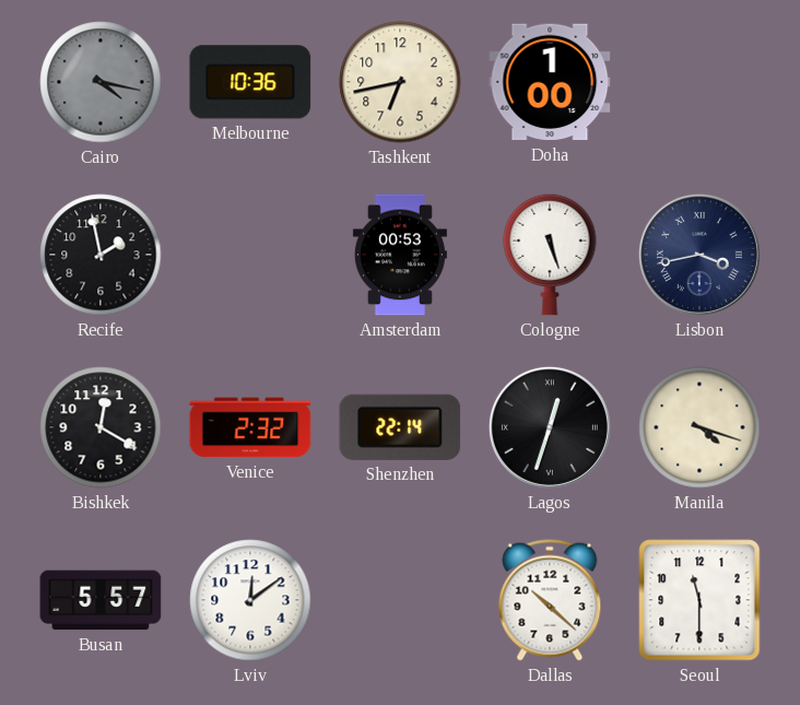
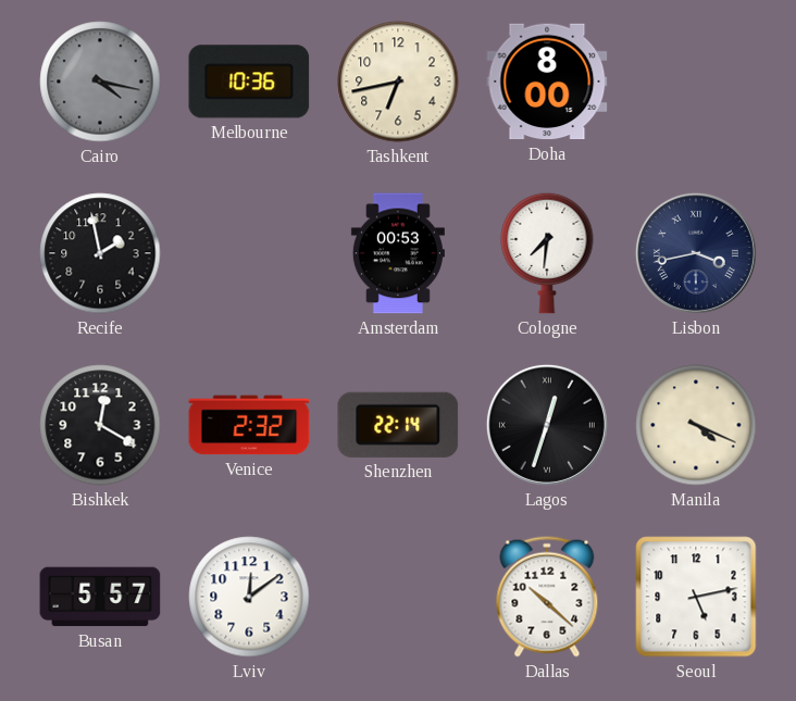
Doha: 1:00 -> 8:00
Cologne: 5:27 -> 7:31
Manila: 4:18 -> 4:19
Seoul: 11:30 -> 5:13
